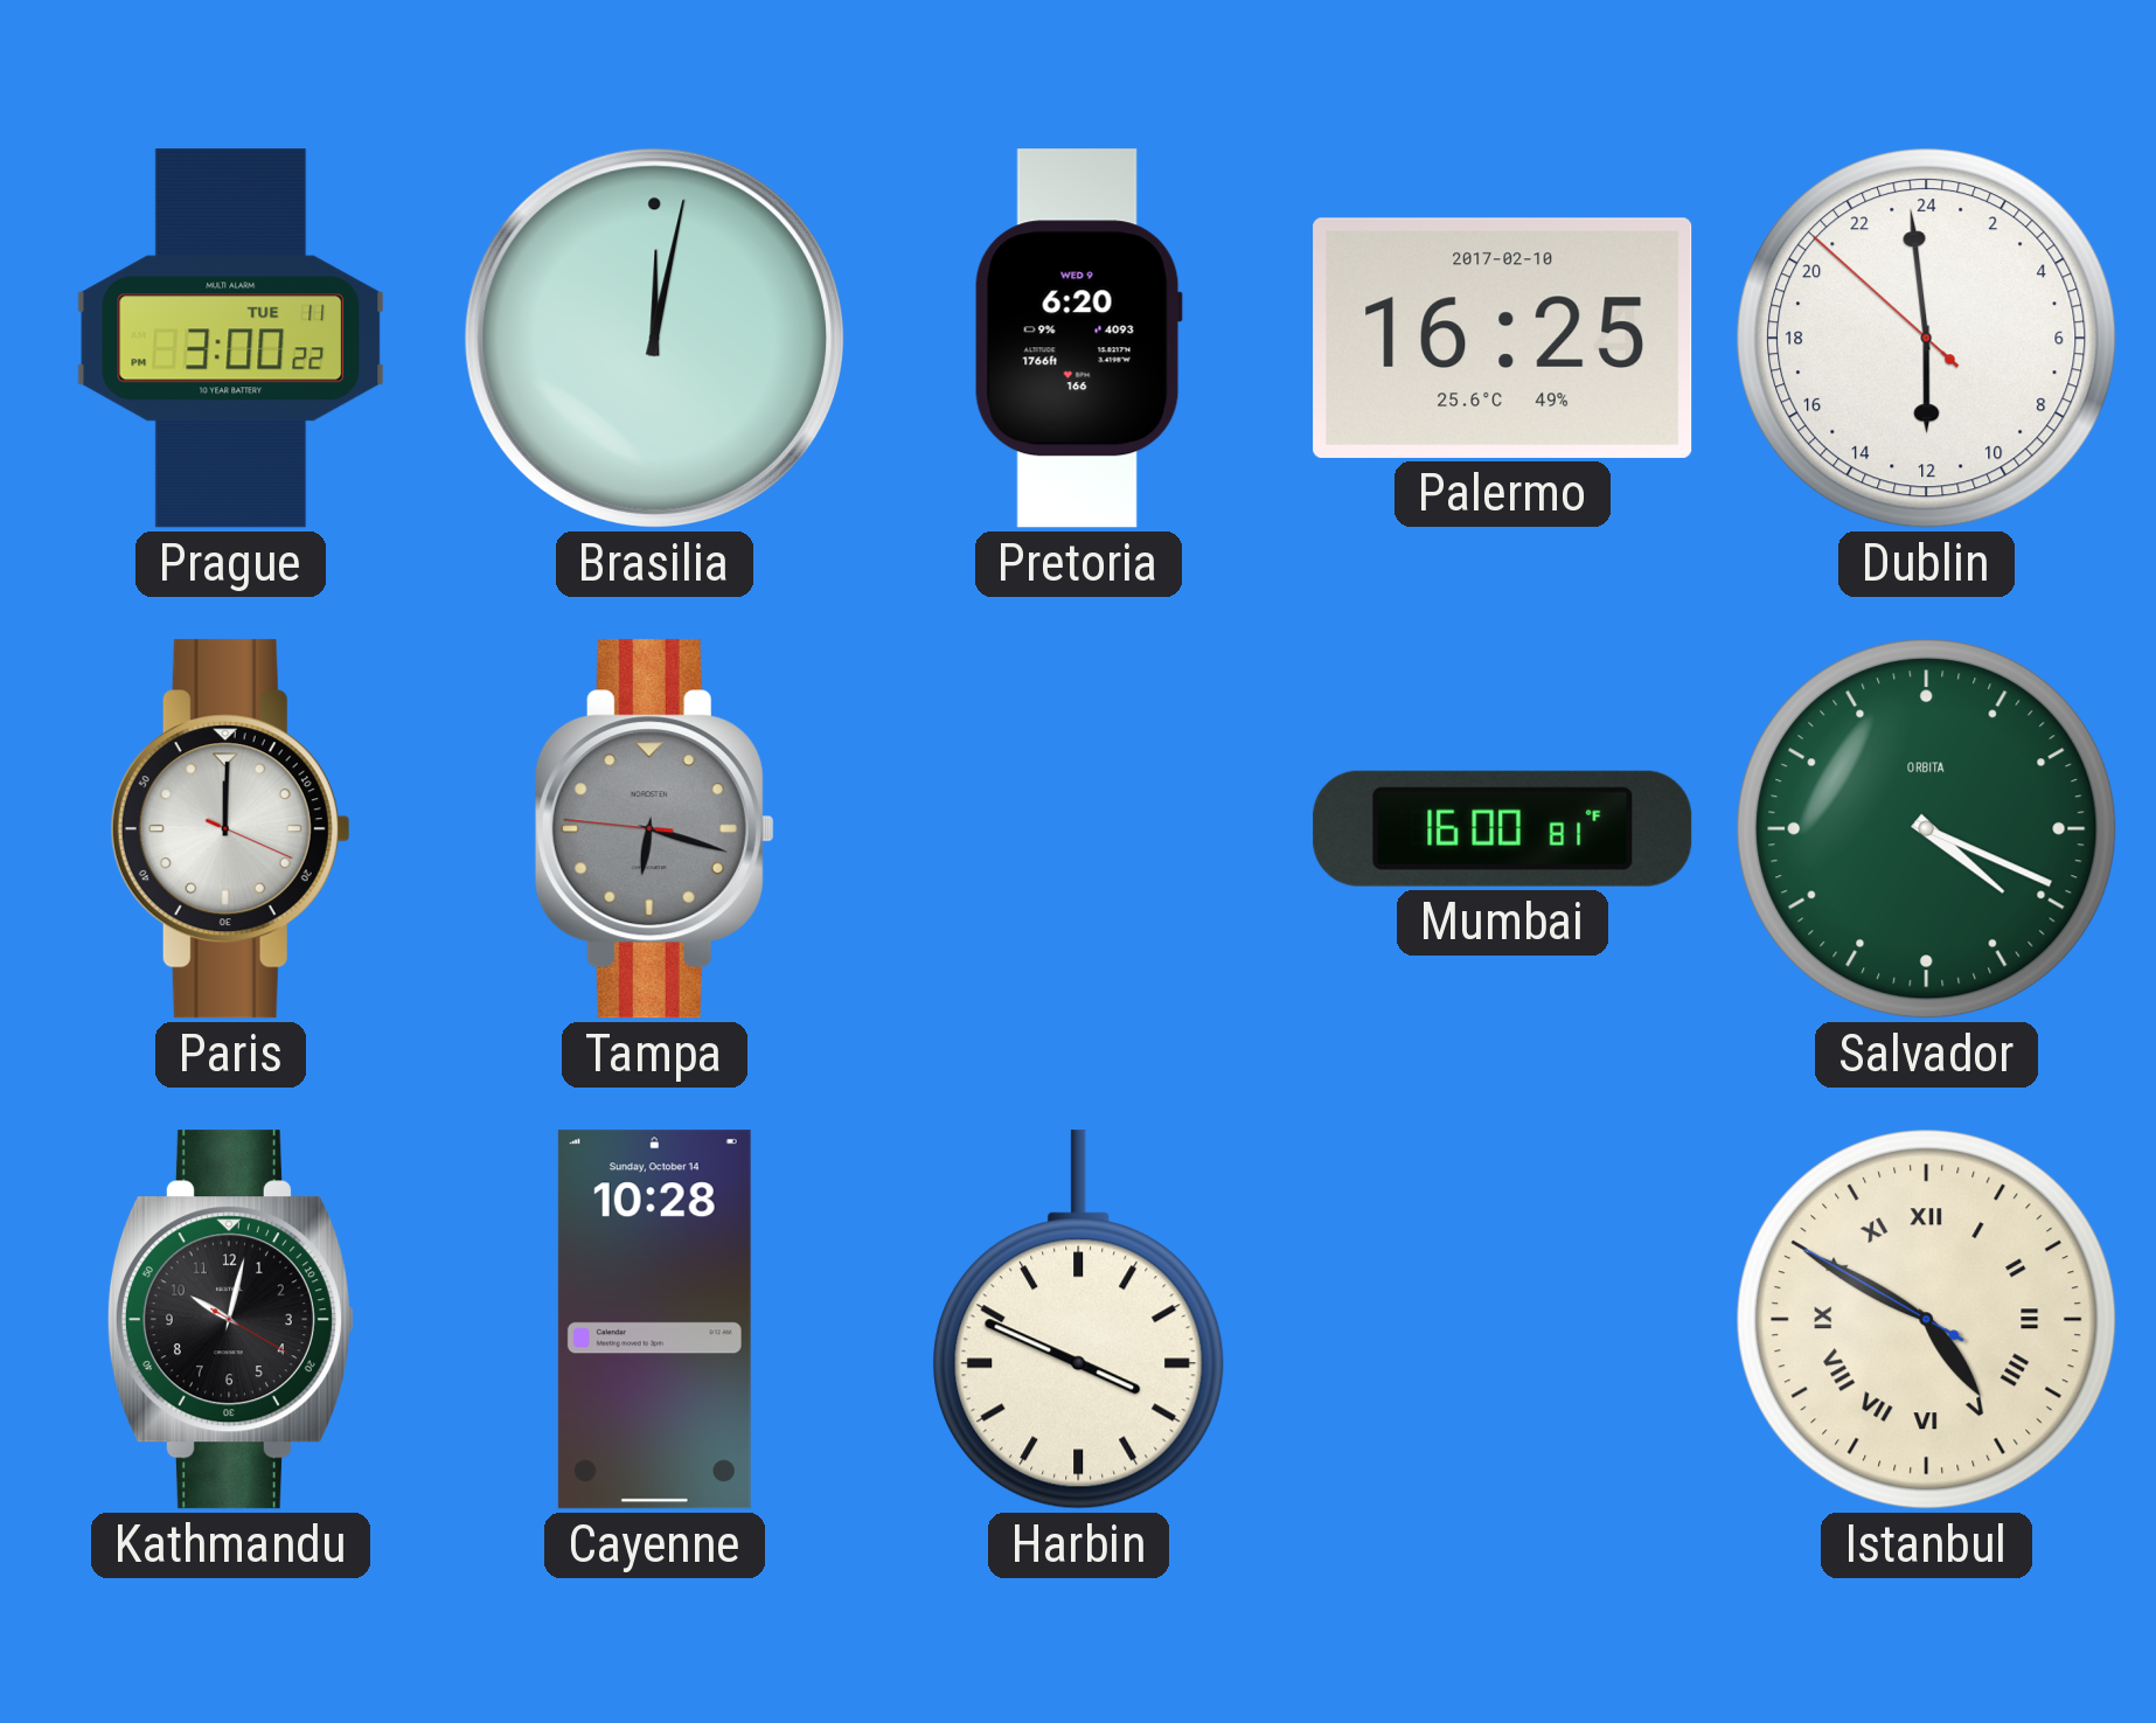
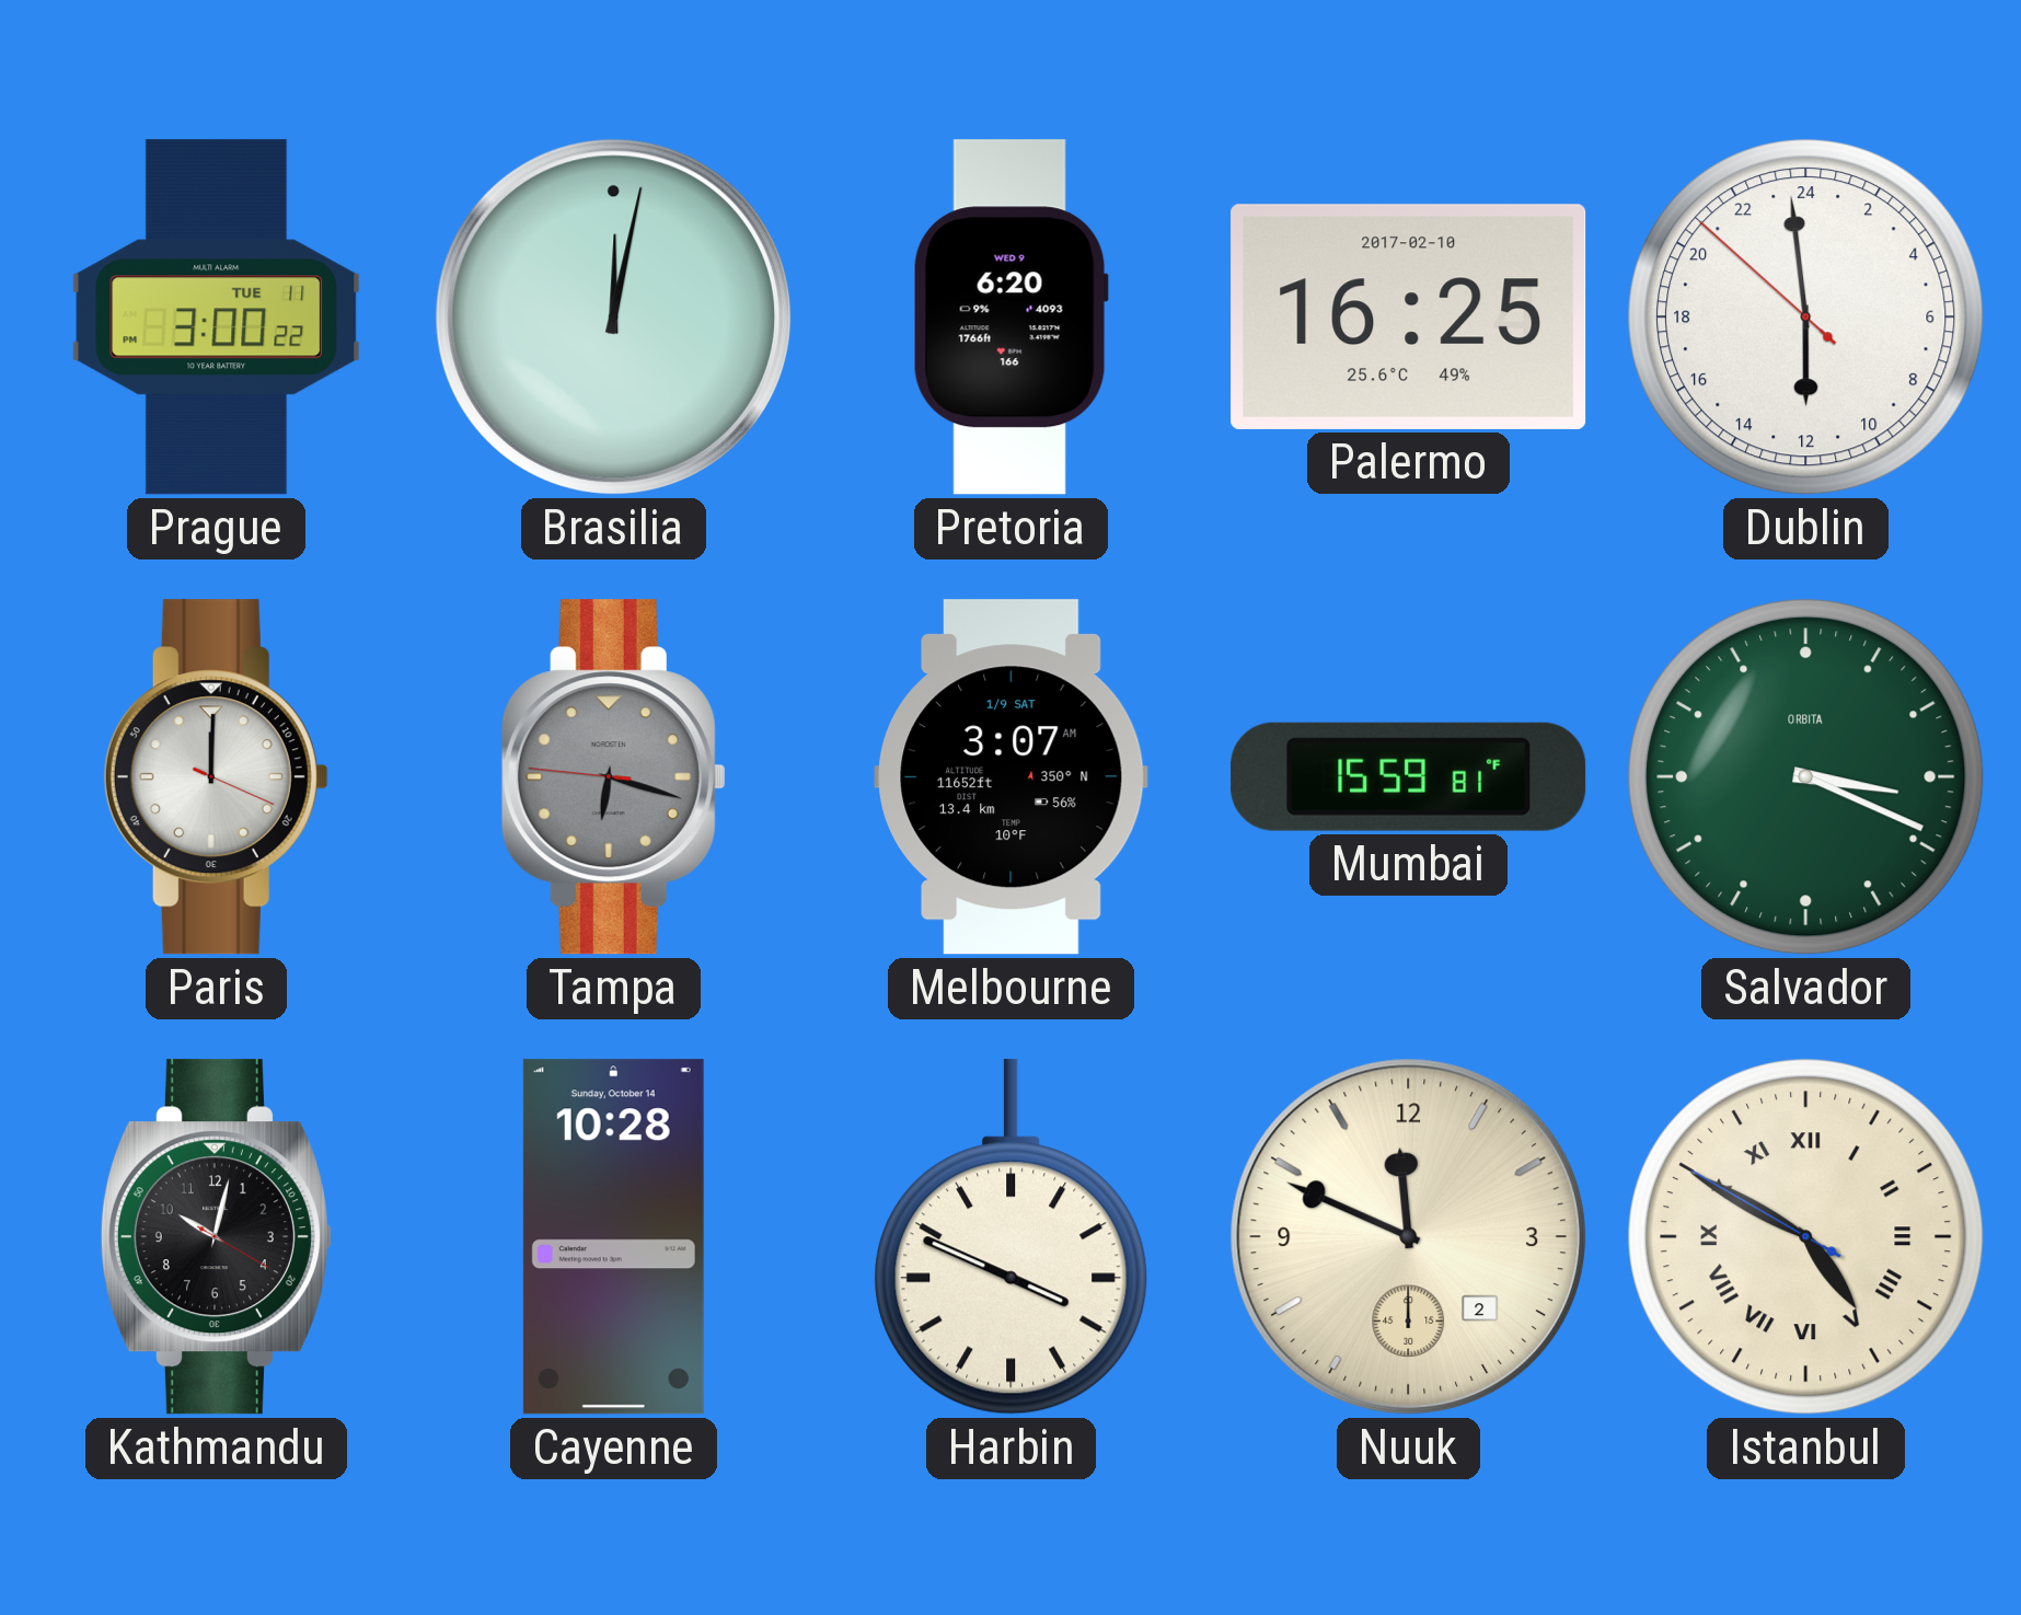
Melbourne: none -> 3:07
Mumbai: 16:00 -> 15:59
Salvador: 4:19 -> 3:19
Nuuk: none -> 11:49
